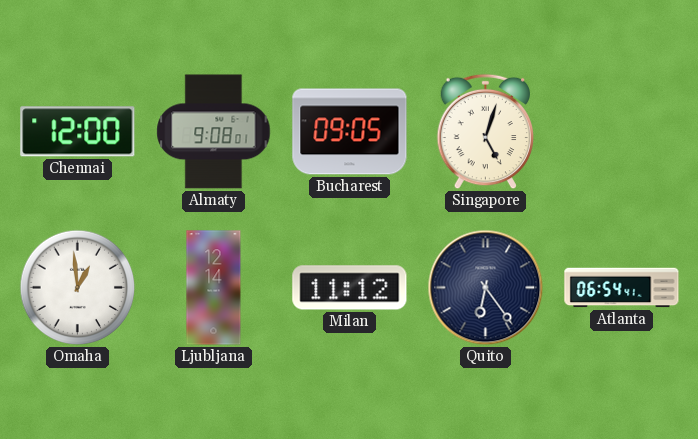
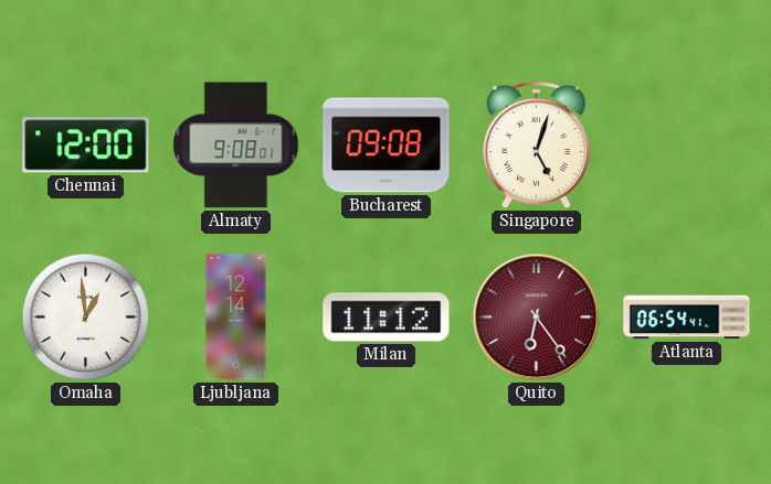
Bucharest: 09:05 -> 09:08
Quito dial: navy -> burgundy
